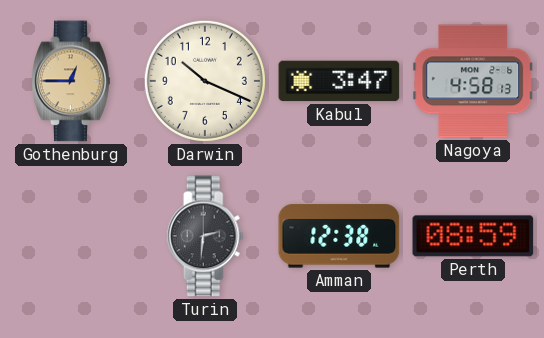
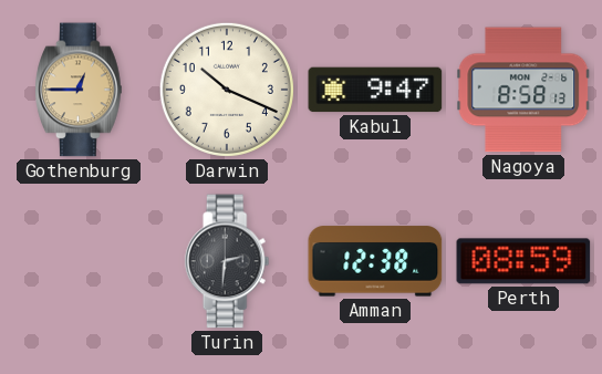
Kabul: 3:47 -> 9:47
Nagoya: 4:58 -> 8:58
